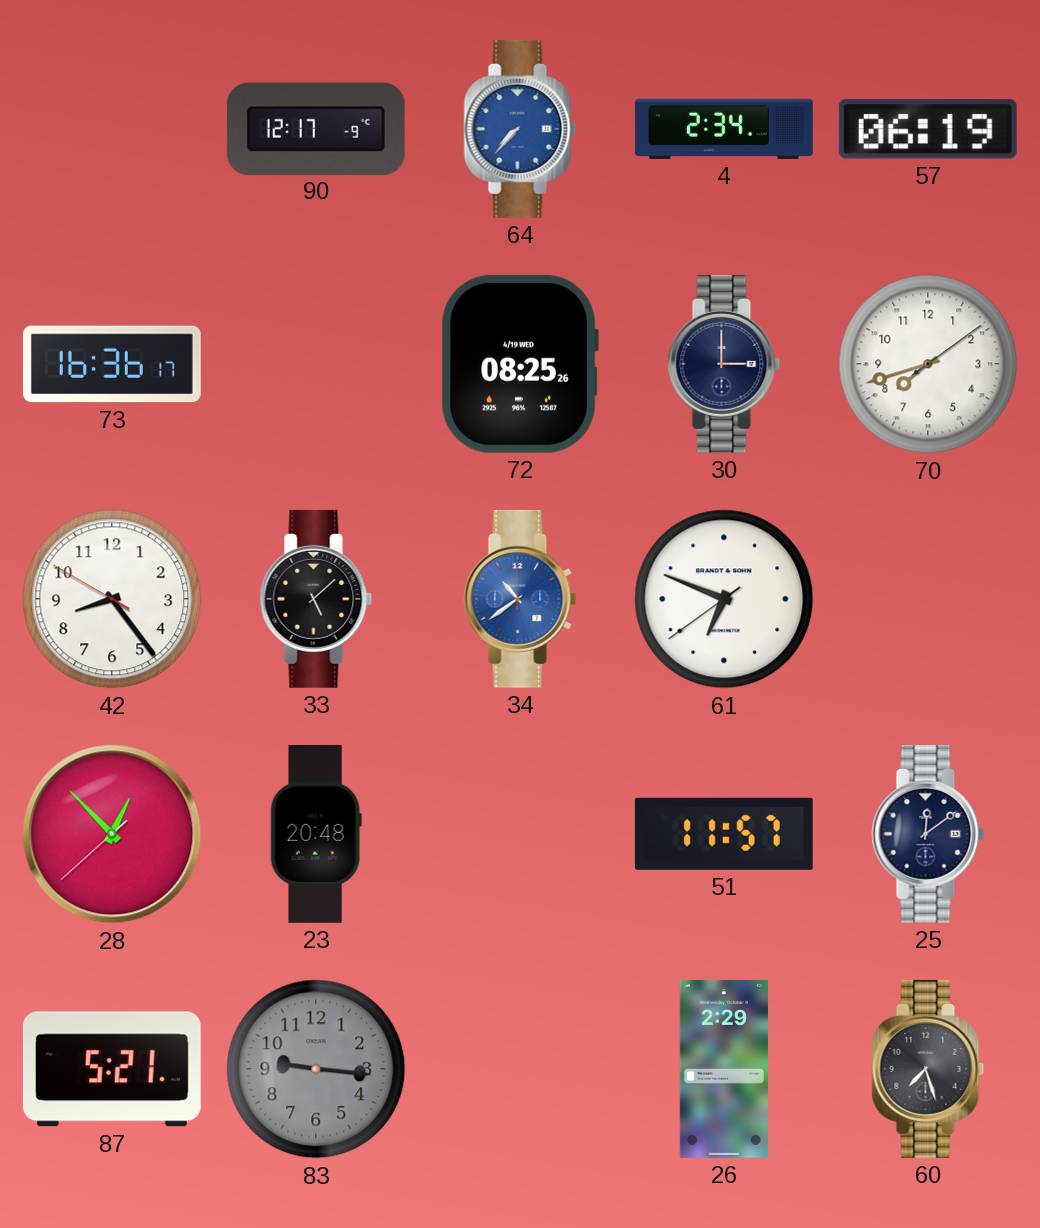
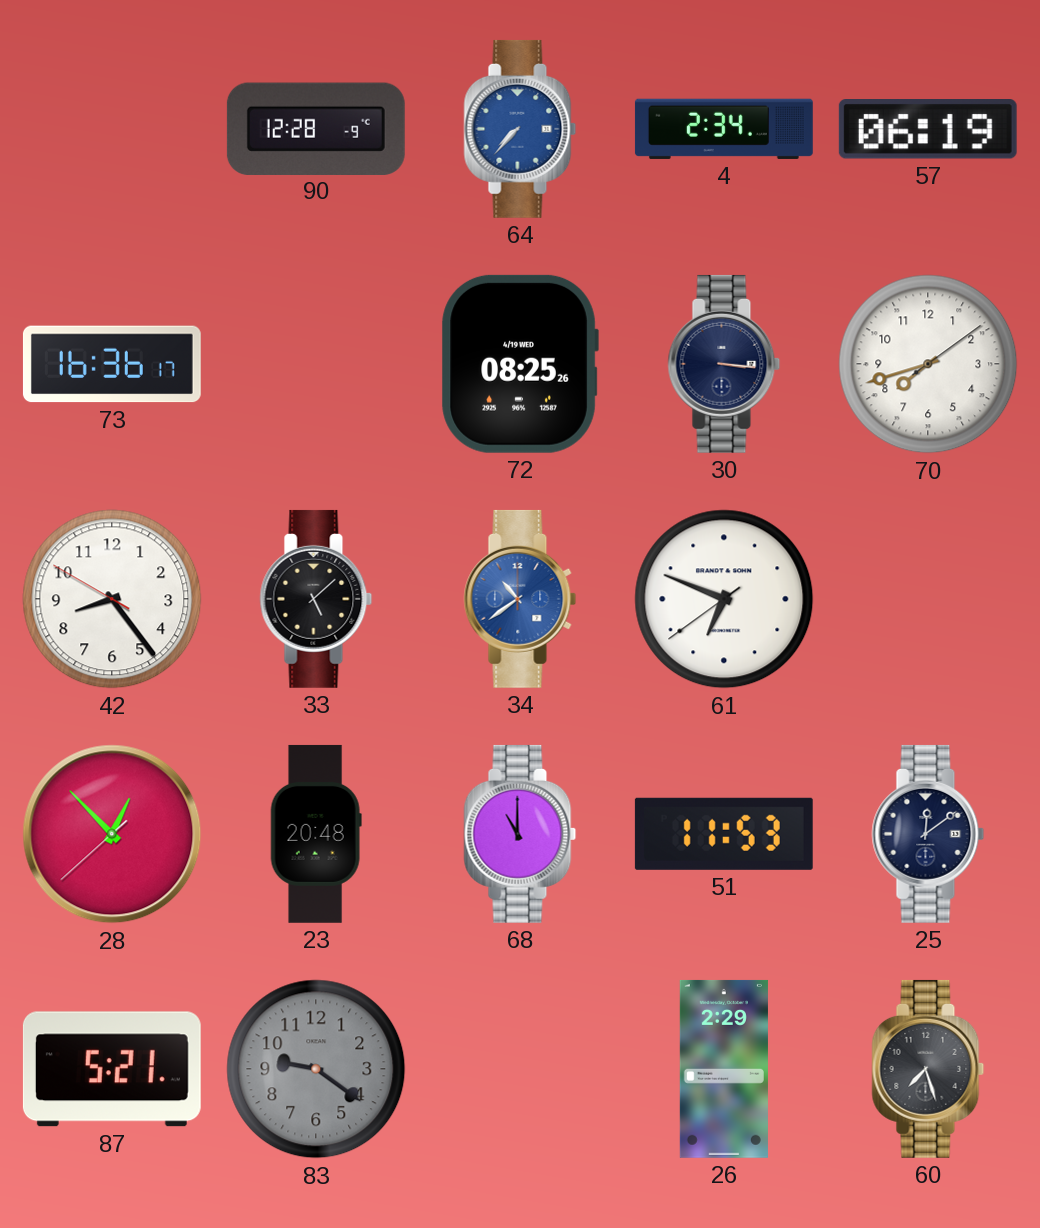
90: 12:17 -> 12:28
30: 3:00 -> 3:16
68: none -> 11:00
51: 11:57 -> 11:53
83: 9:16 -> 9:21
